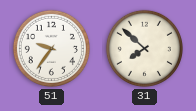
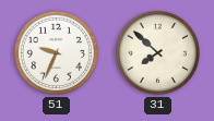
51: 9:36 -> 9:34
